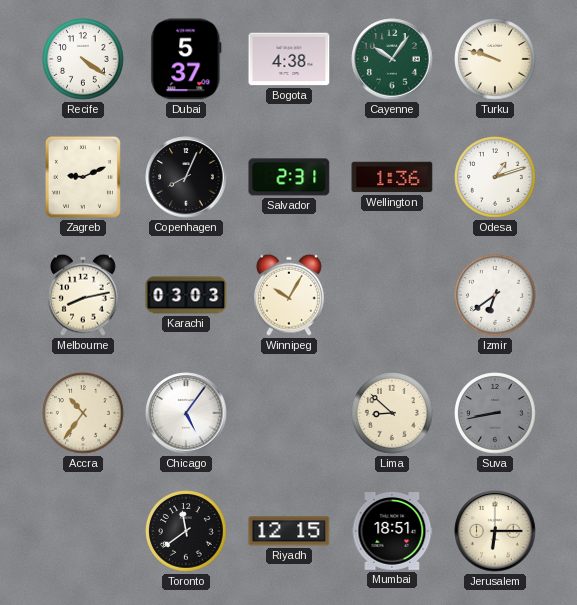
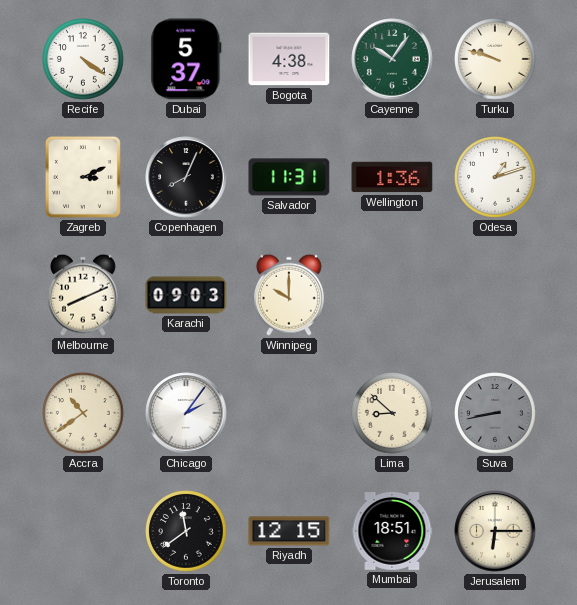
Zagreb: 9:11 -> 3:11
Salvador: 2:31 -> 11:31
Melbourne: 8:13 -> 8:11
Karachi: 03:03 -> 09:03
Winnipeg: 10:05 -> 10:00
Izmir: 6:39 -> none
Accra: 10:36 -> 10:39
Chicago: 5:06 -> 2:06
